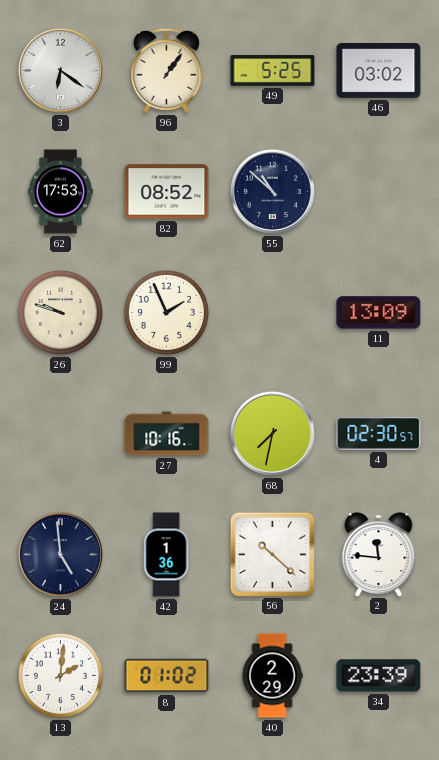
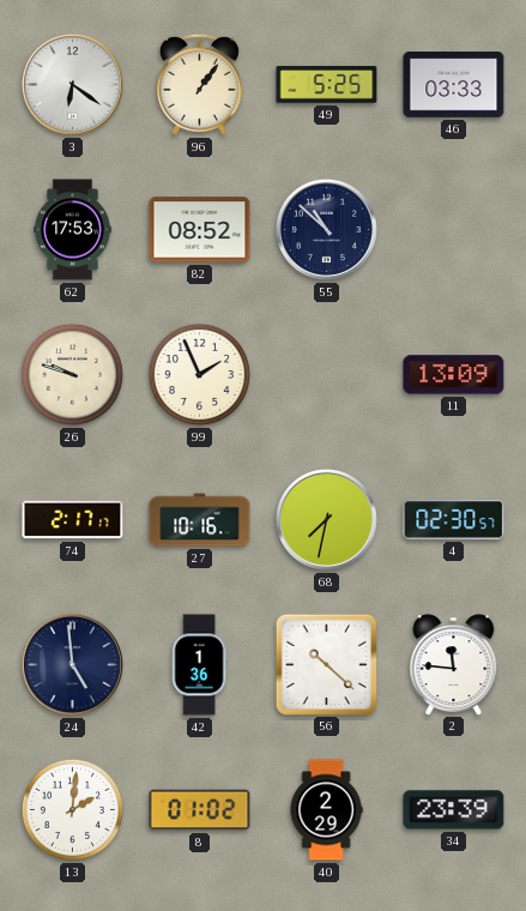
46: 03:02 -> 03:33
74: none -> 2:17
